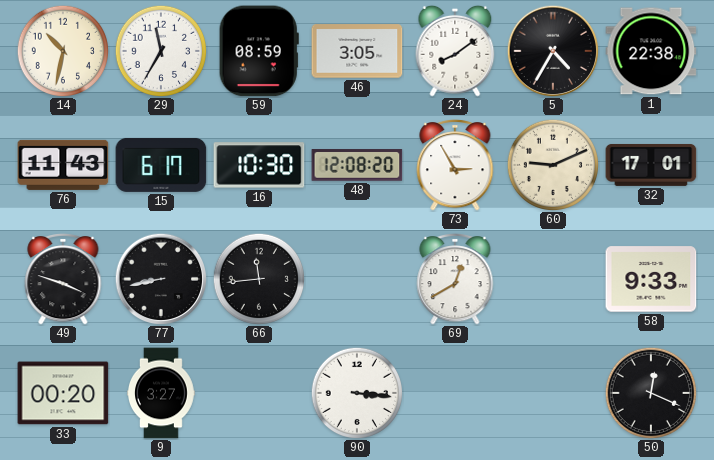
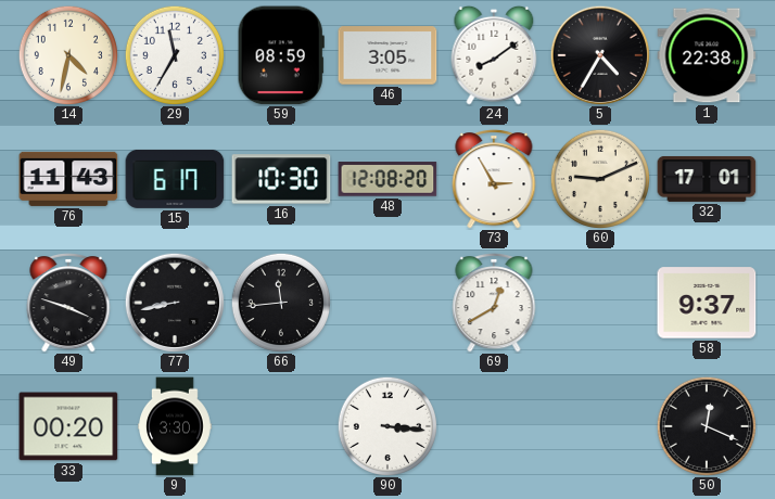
14: 10:32 -> 4:32
58: 9:33 -> 9:37
9: 3:27 -> 3:30
